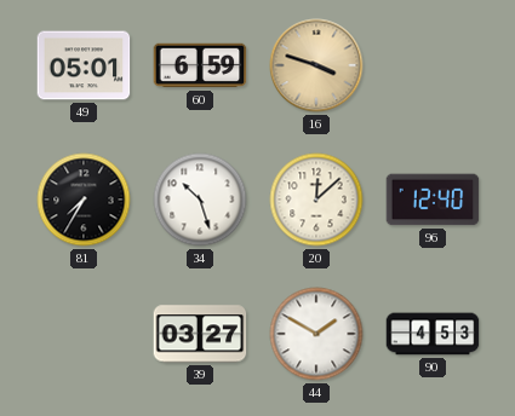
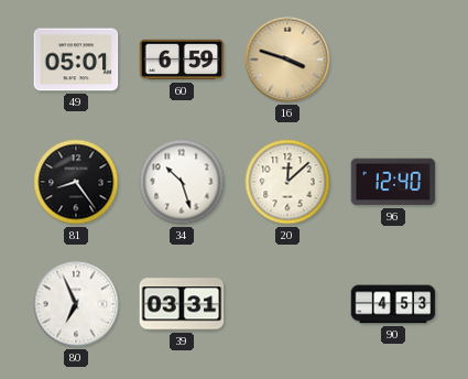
81: 7:35 -> 8:24
80: none -> 6:56
39: 03:27 -> 03:31
44: 1:50 -> none
